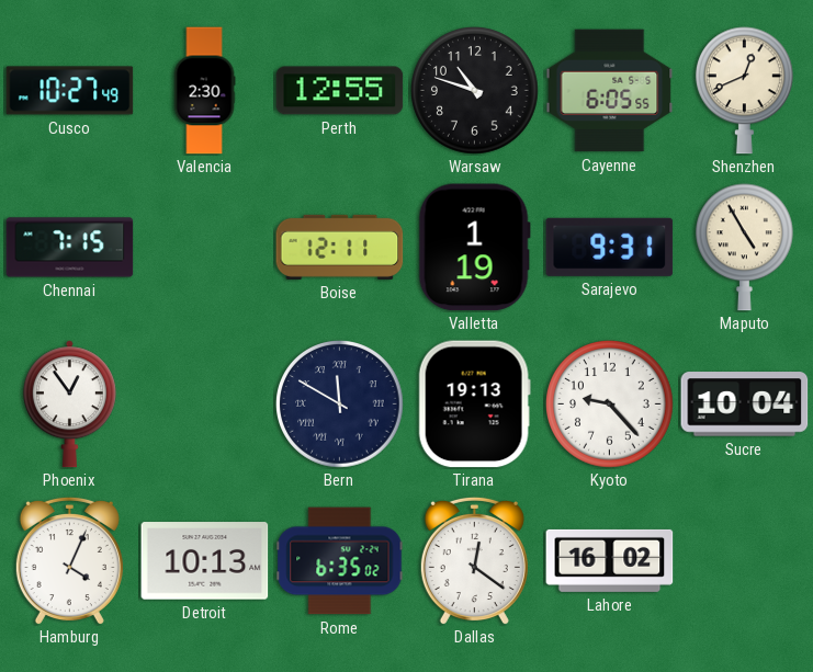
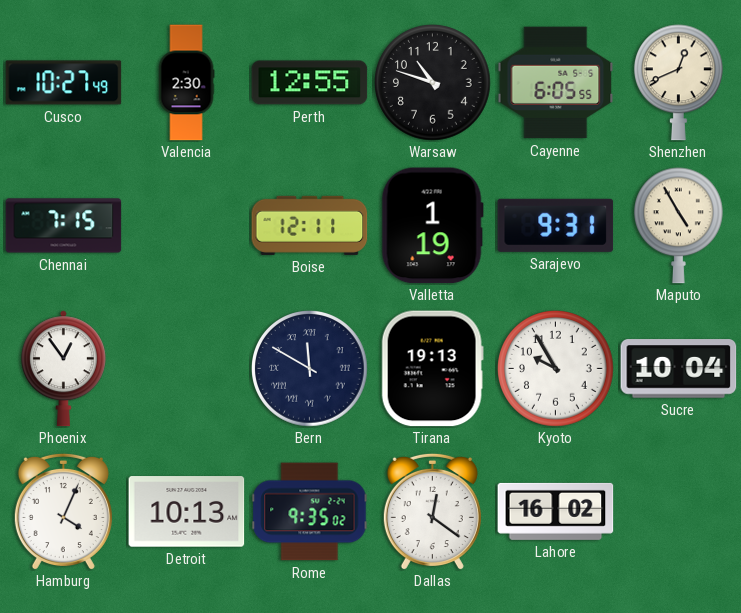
Kyoto: 9:23 -> 9:55
Rome: 6:35 -> 9:35
